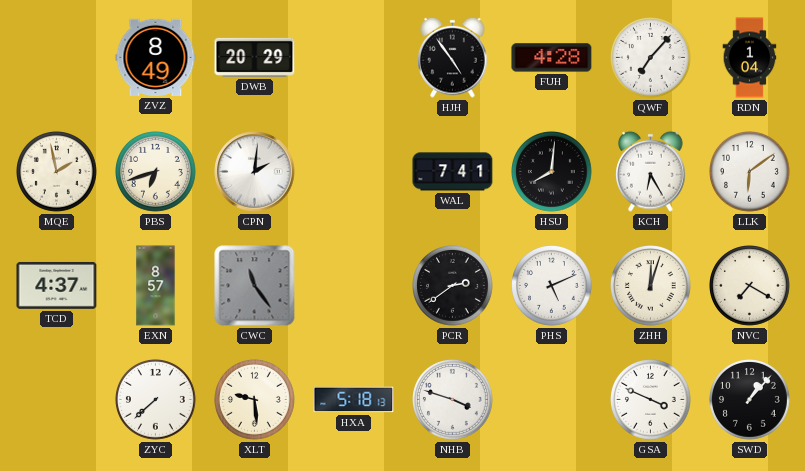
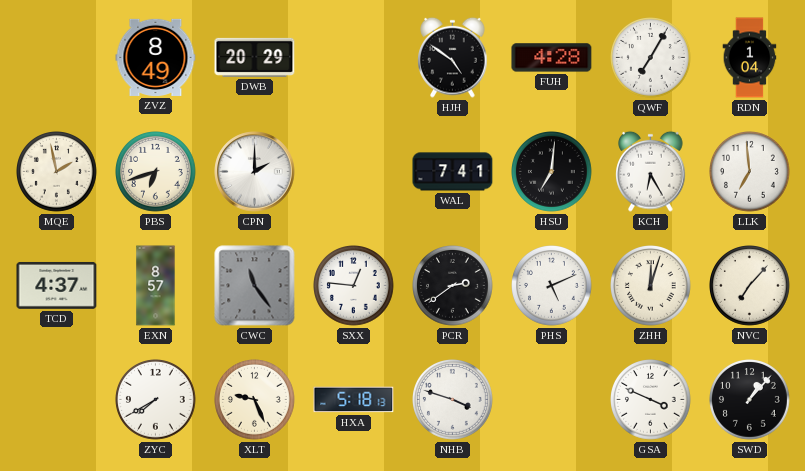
HJH: 4:54 -> 4:51
QWF: 7:07 -> 7:05
CPN: 2:01 -> 2:00
HSU: 8:01 -> 7:01
LLK: 6:09 -> 6:59
SXX: none -> 12:46
NVC: 7:20 -> 7:07
ZYC: 7:38 -> 7:40
XLT: 9:29 -> 9:26
